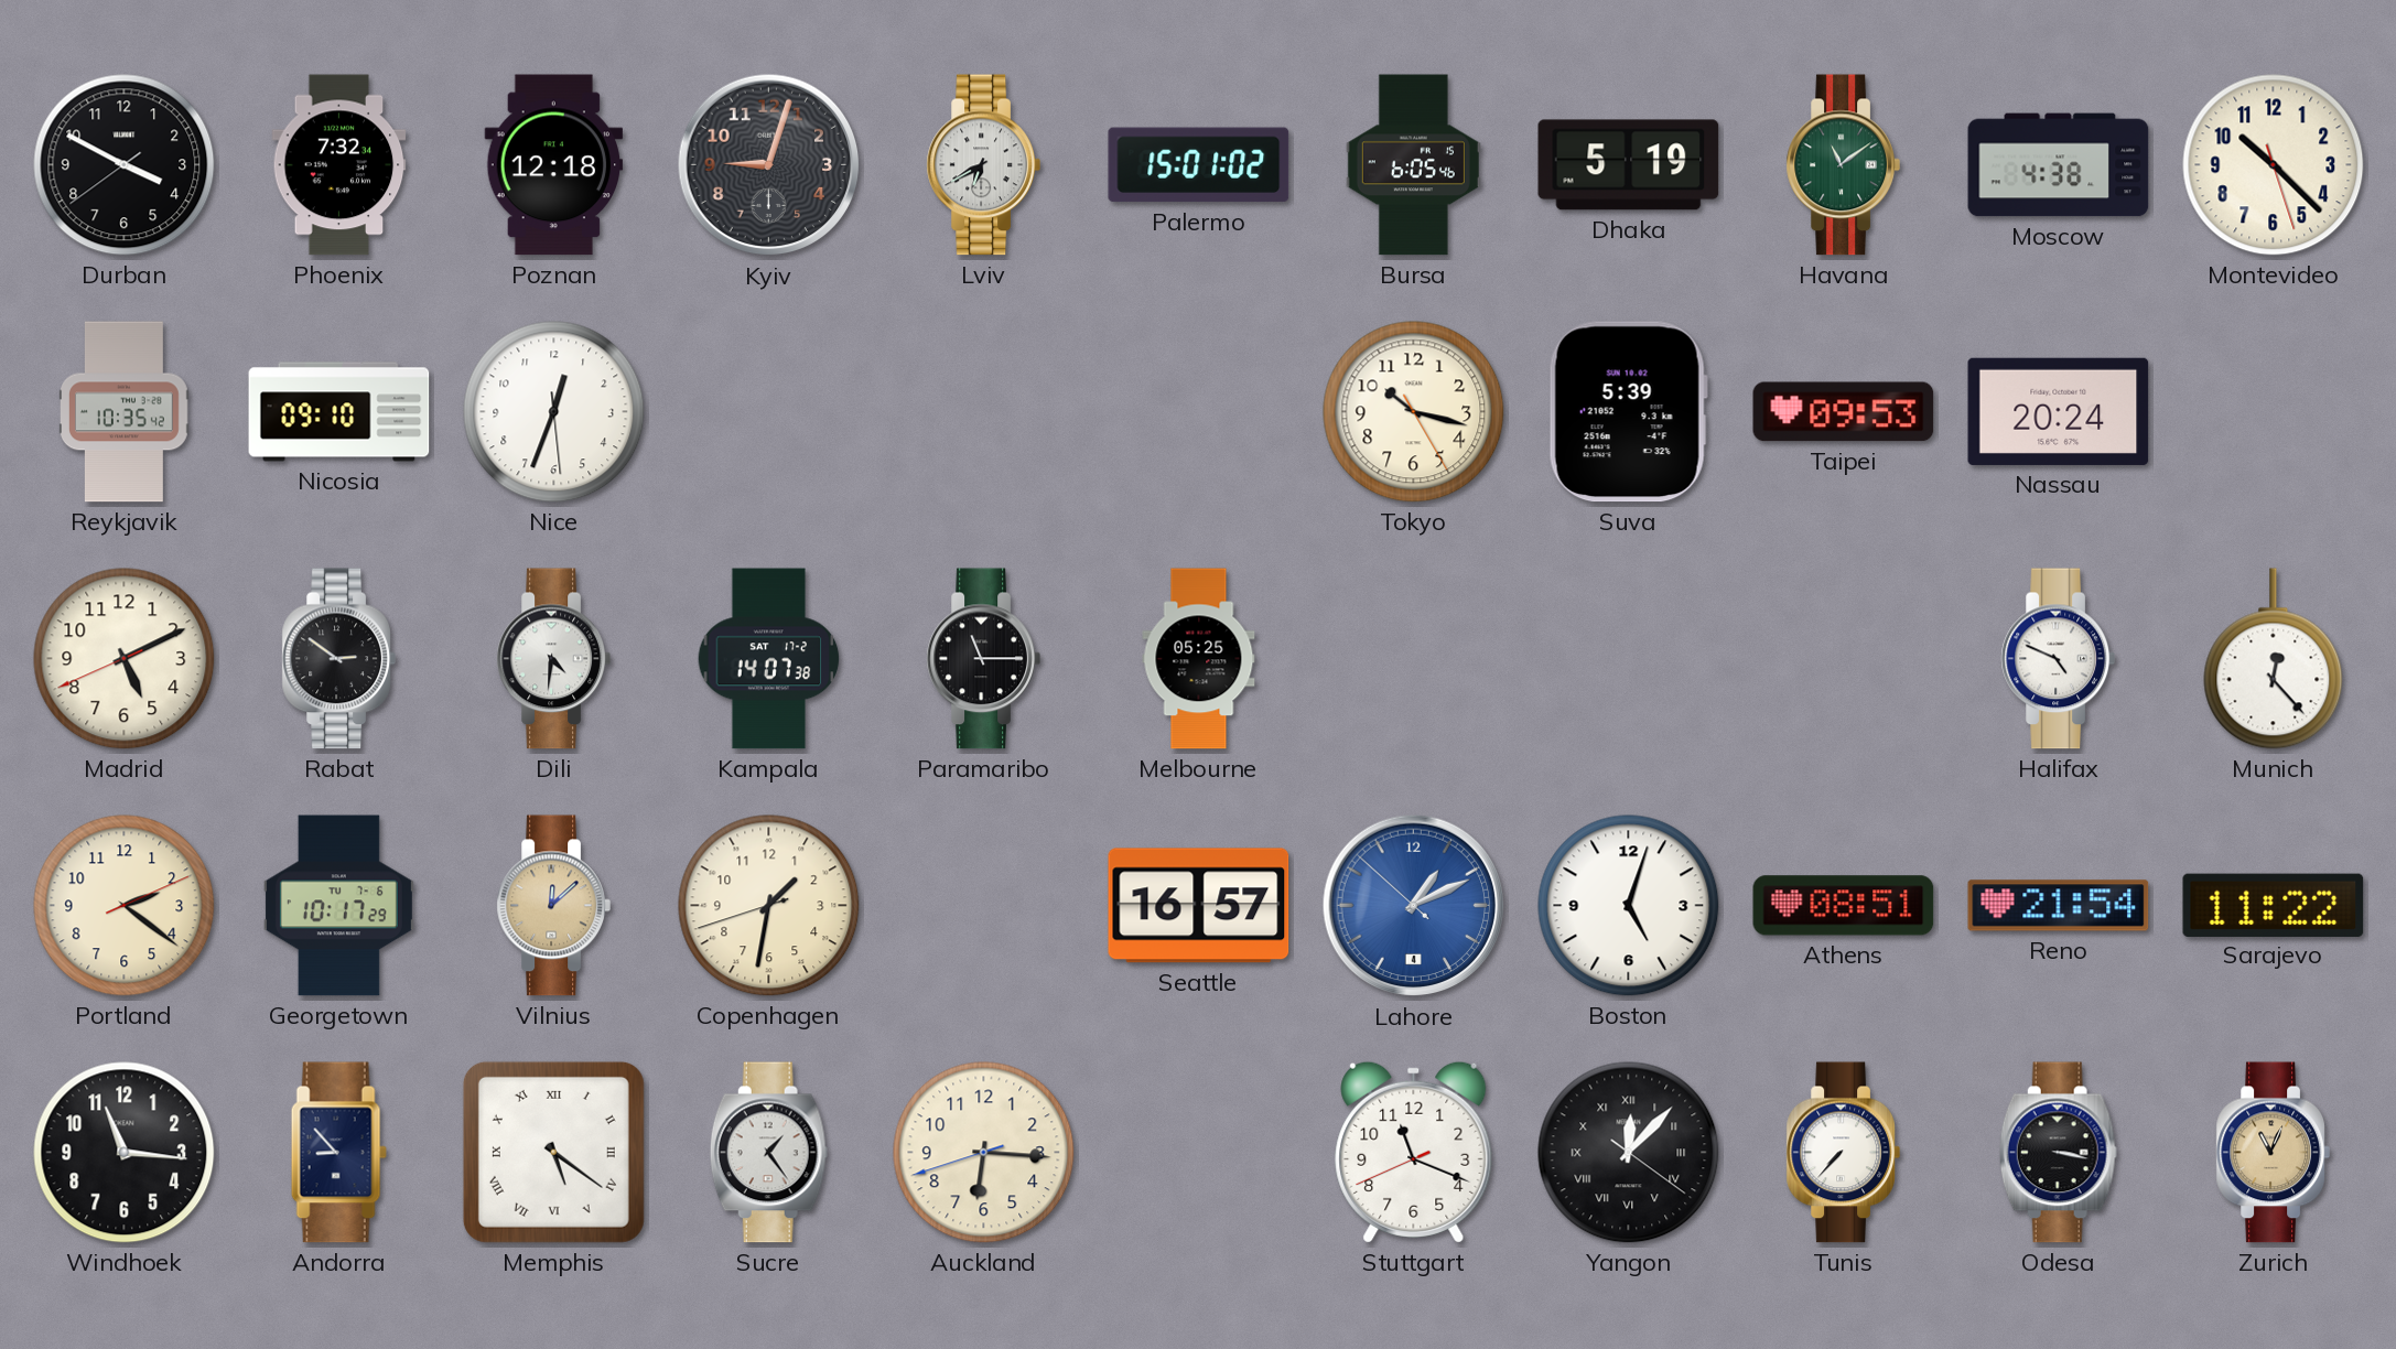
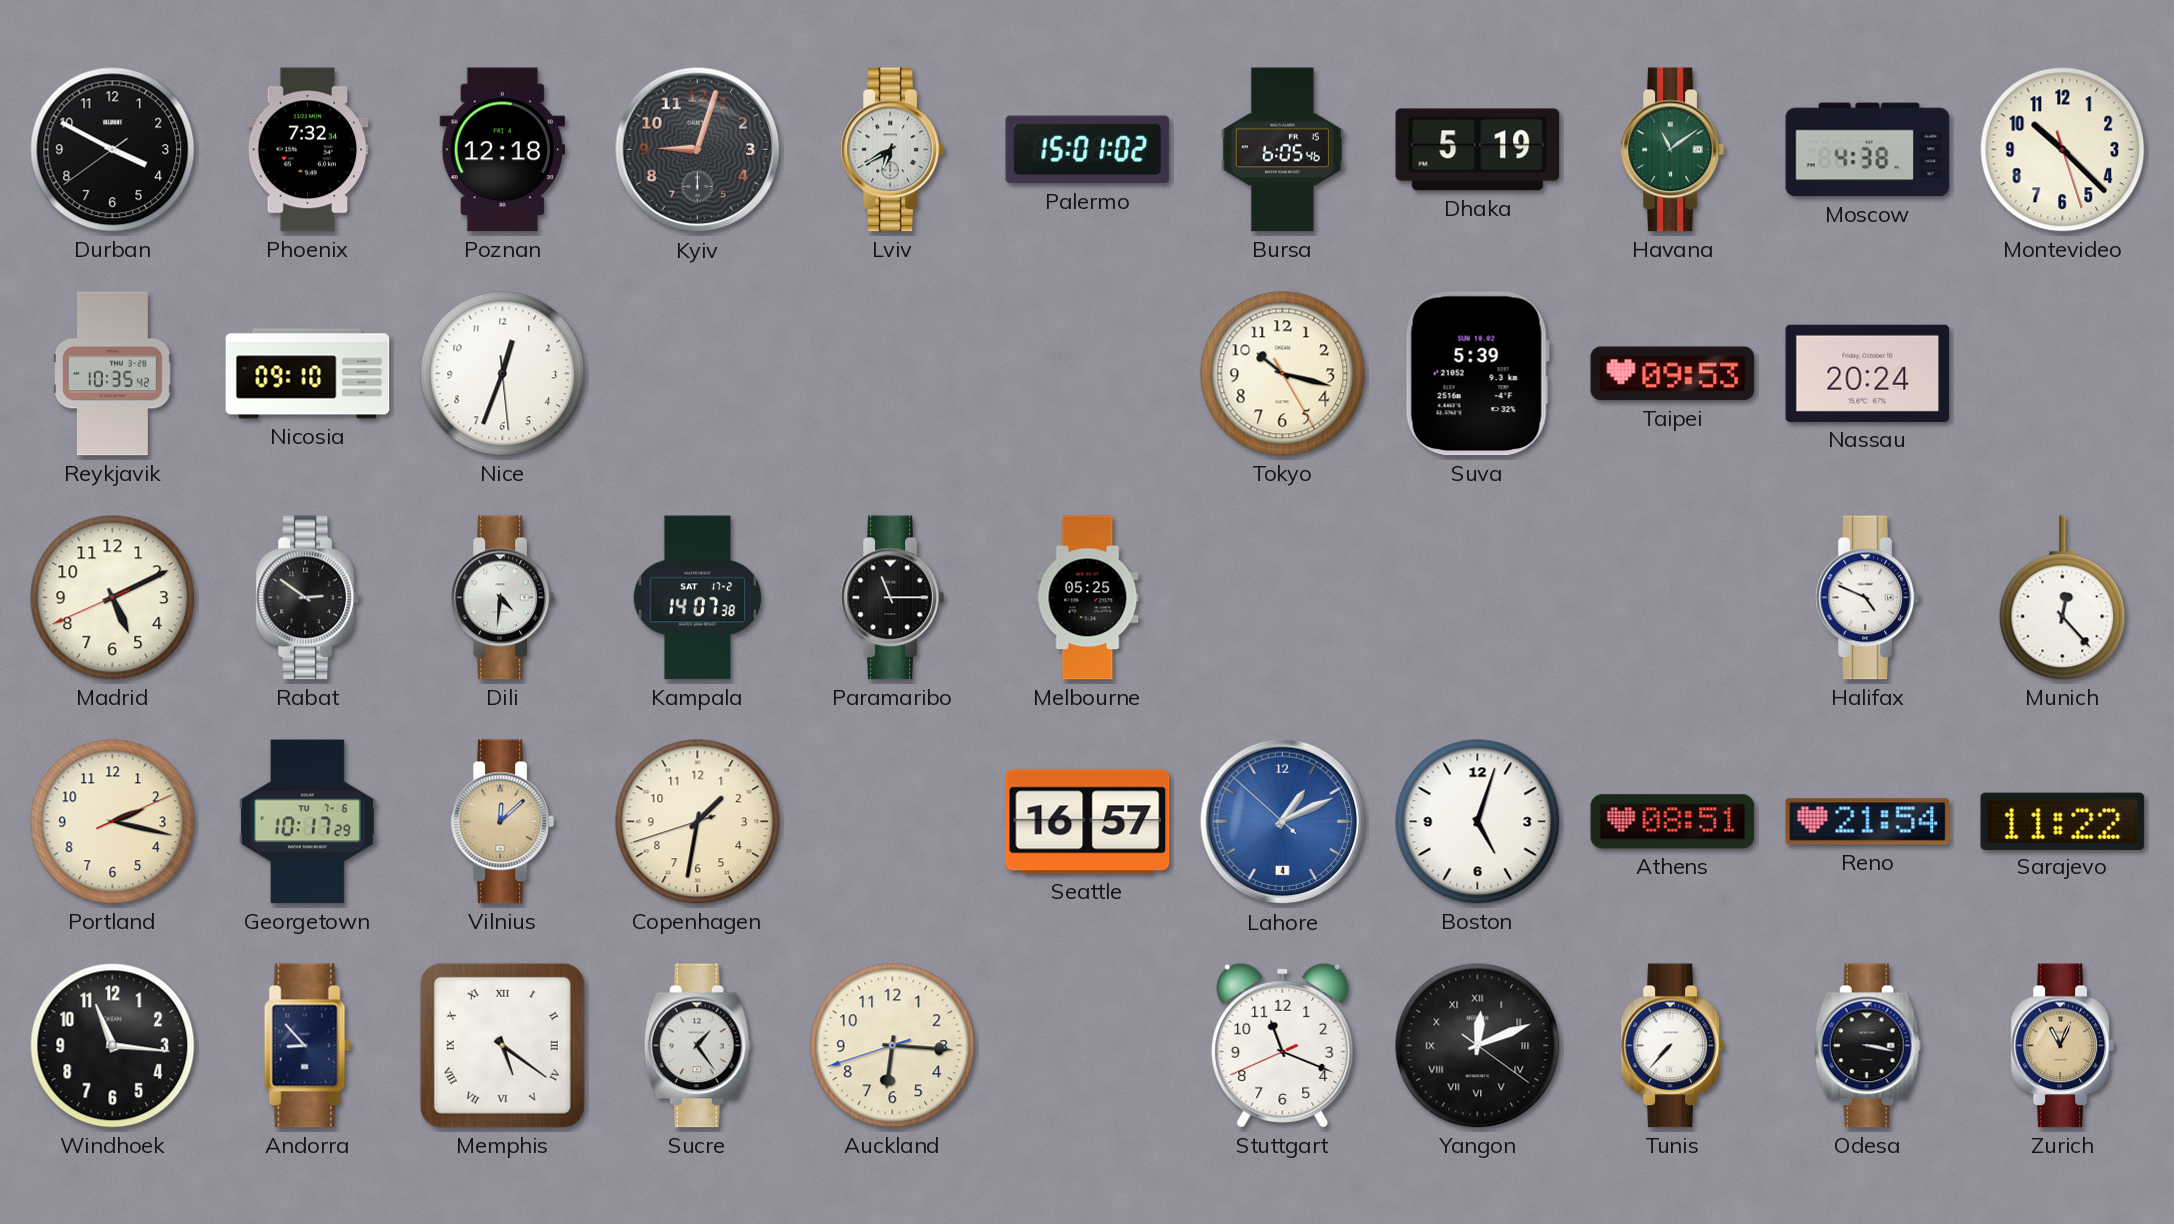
Portland: 2:21 -> 2:17
Yangon: 12:07 -> 12:11
